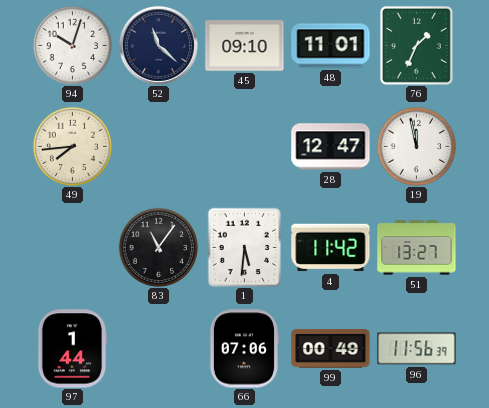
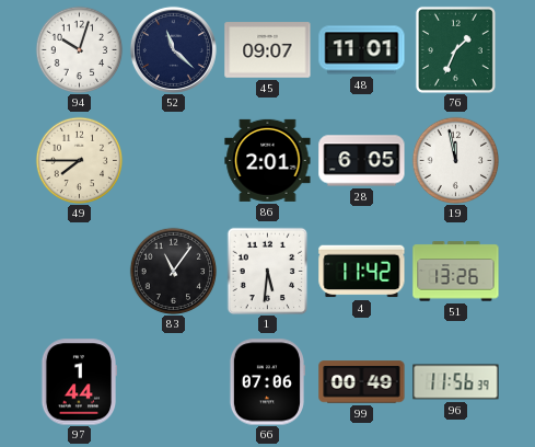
45: 09:10 -> 09:07
49: 7:44 -> 7:45
86: none -> 2:01
28: 12:47 -> 6:05
51: 13:27 -> 13:26
